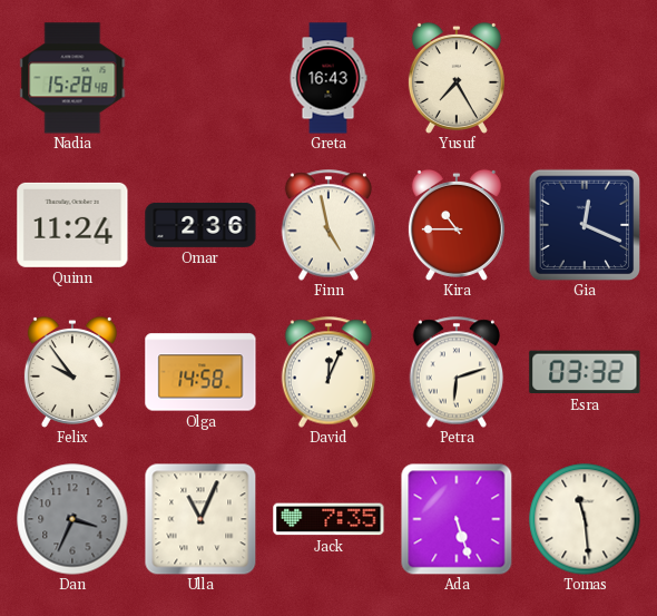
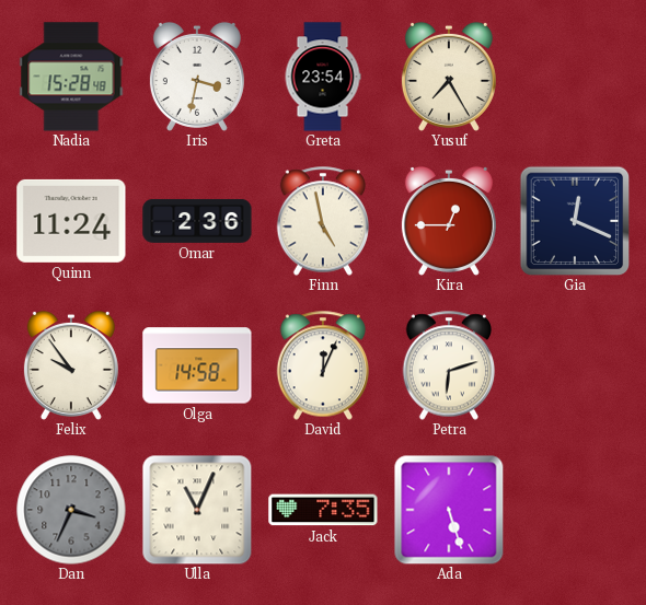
Iris: none -> 3:32
Greta: 16:43 -> 23:54
Kira: 10:45 -> 12:45
Esra: 03:32 -> none
Tomas: 11:29 -> none
